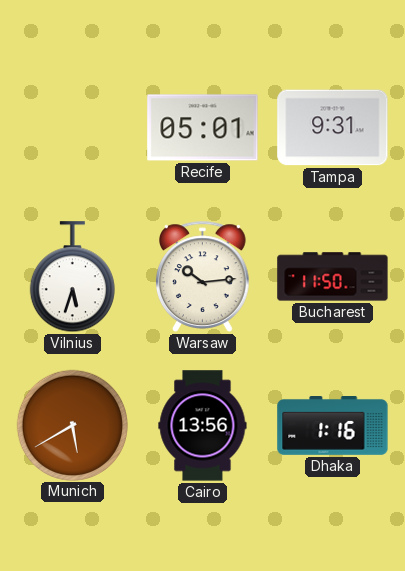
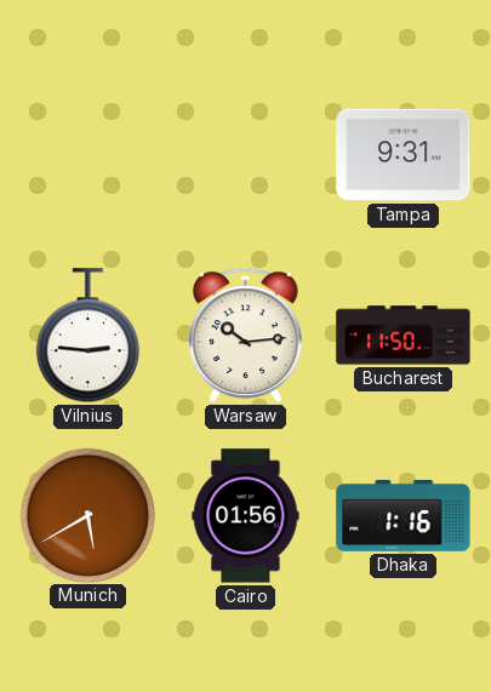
Recife: 05:01 -> none
Vilnius: 5:33 -> 2:46
Cairo: 13:56 -> 01:56
